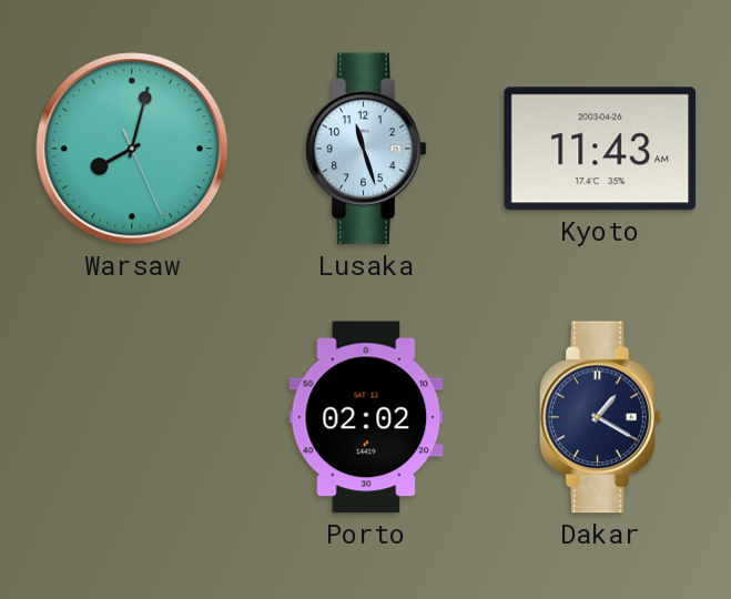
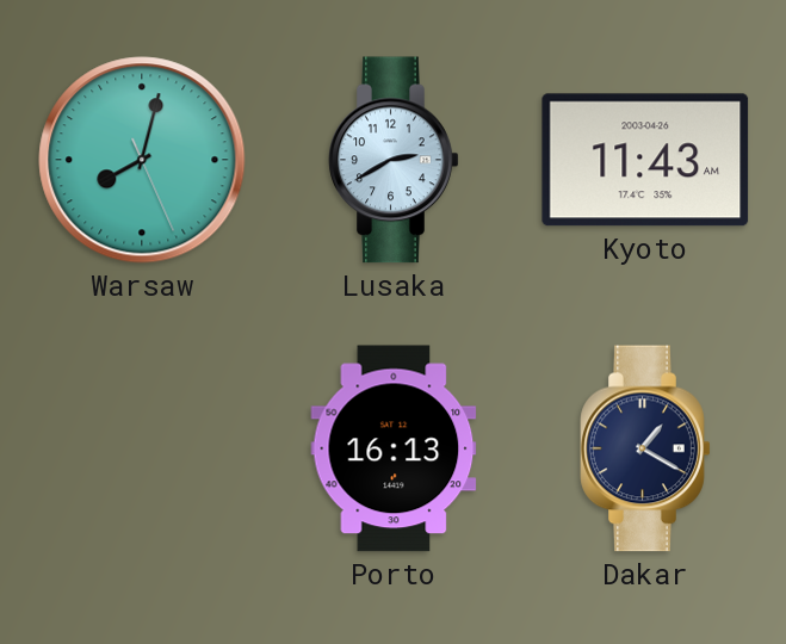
Lusaka: 11:27 -> 2:40
Porto: 02:02 -> 16:13
